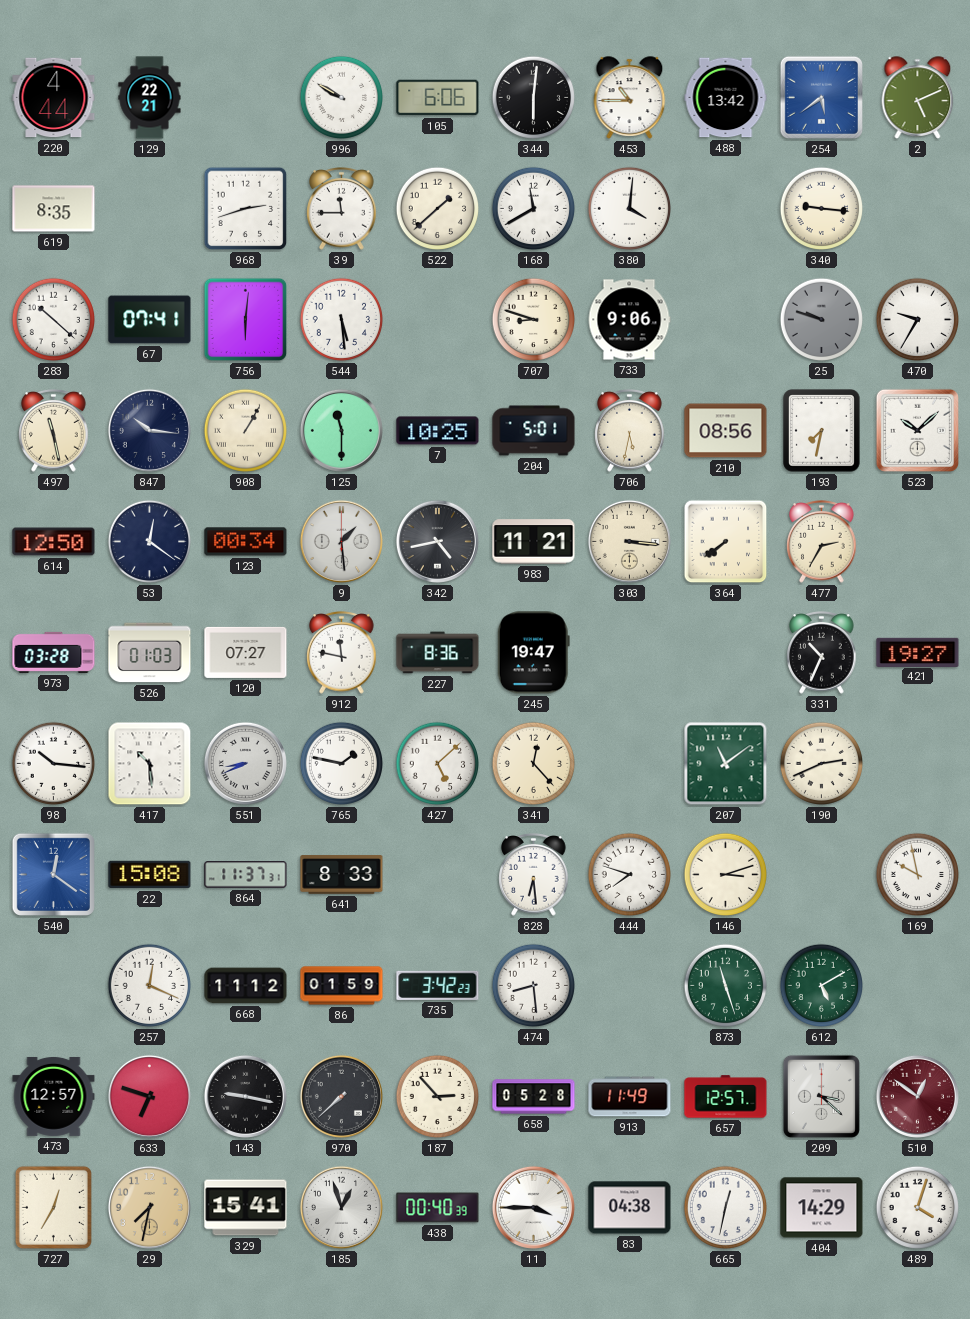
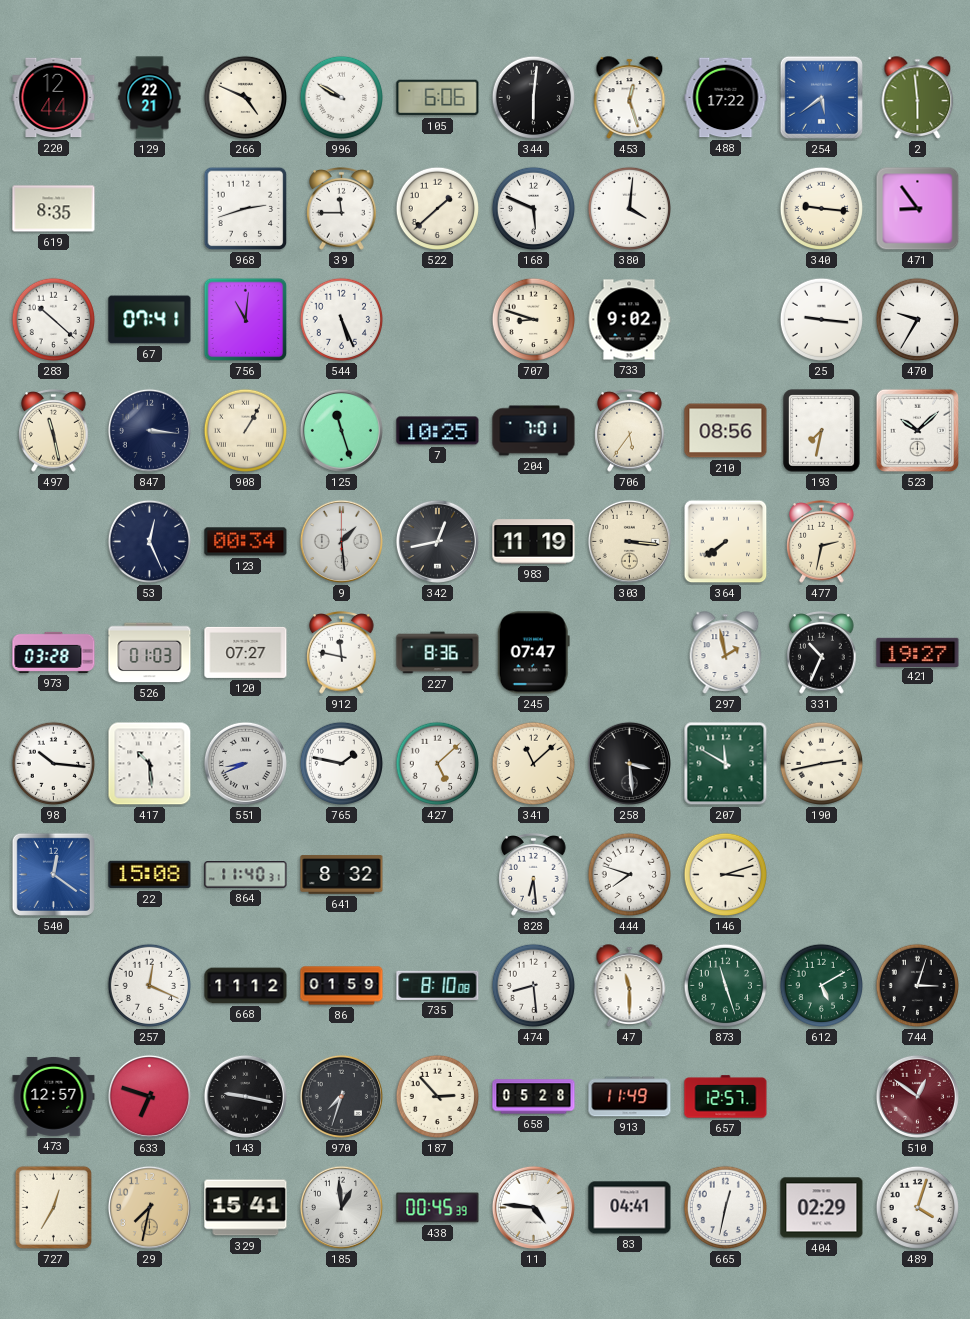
220: 4:44 -> 12:44
266: none -> 4:49
453: 10:45 -> 12:27
488: 13:42 -> 17:22
2: 5:11 -> 5:59
168: 11:40 -> 5:49
471: none -> 8:54
756: 6:01 -> 11:01
544: 5:29 -> 5:26
733: 9:06 -> 9:02
25: 9:48 -> 9:16
25 dial: grey -> white
847: 10:16 -> 3:16
125: 11:30 -> 11:27
204: 5:01 -> 7:01
706: 5:32 -> 5:36
614: 12:50 -> none
53: 12:21 -> 12:26
342: 4:43 -> 12:43
983: 11:21 -> 11:19
477: 2:35 -> 2:32
245: 19:47 -> 07:47
297: none -> 1:58
341: 12:23 -> 11:08
258: none -> 3:29
207: 11:09 -> 11:50
190: 2:41 -> 2:43
864: 11:37 -> 11:40
641: 8:33 -> 8:32
169: 9:58 -> none
735: 3:42 -> 8:10
47: none -> 11:30
744: none -> 3:03
970: 7:38 -> 7:33
209: 3:22 -> none
185: 12:57 -> 12:59
438: 00:40 -> 00:45
11: 3:45 -> 4:46
83: 04:38 -> 04:41
404: 14:29 -> 02:29
